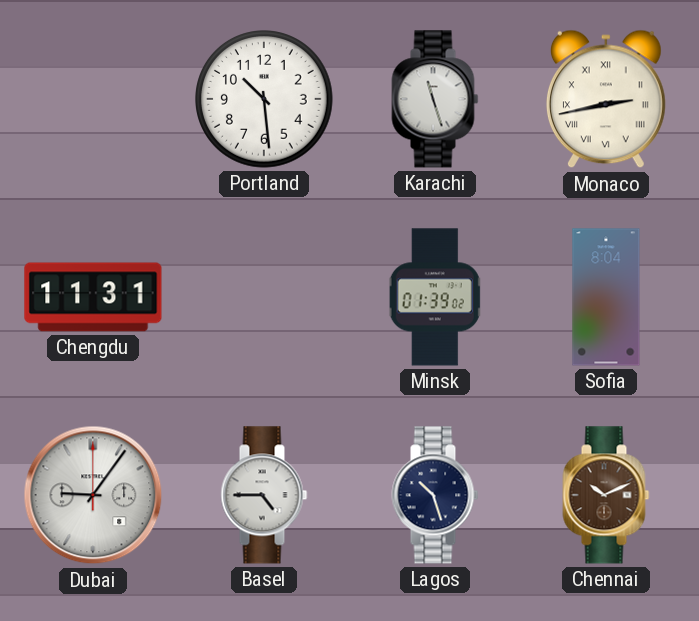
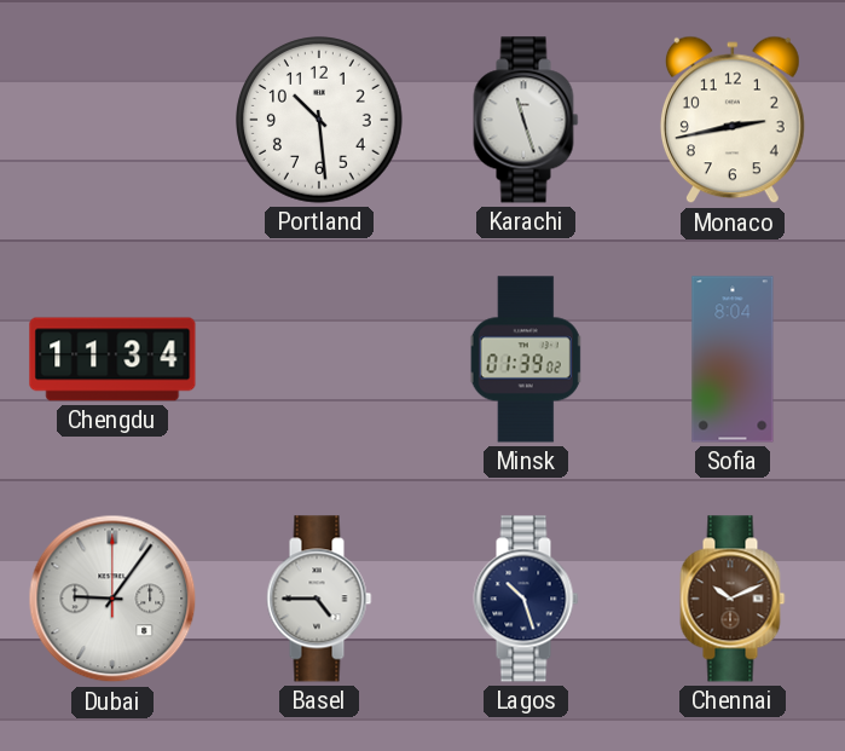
Monaco numerals: Roman -> Arabic
Chengdu: 11:31 -> 11:34
